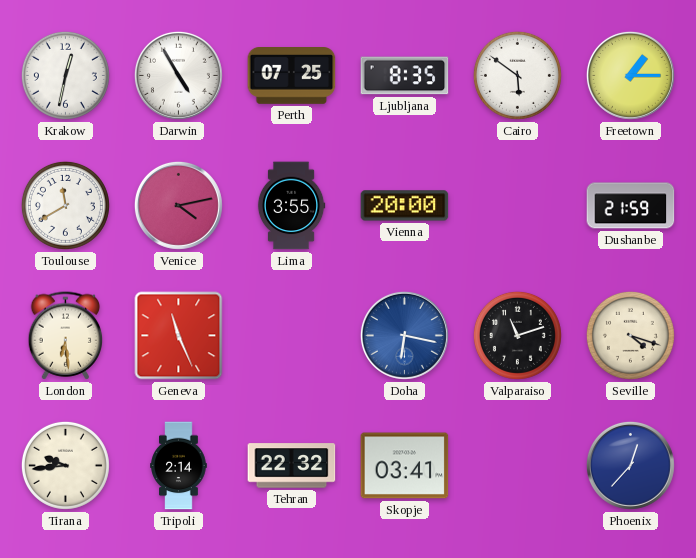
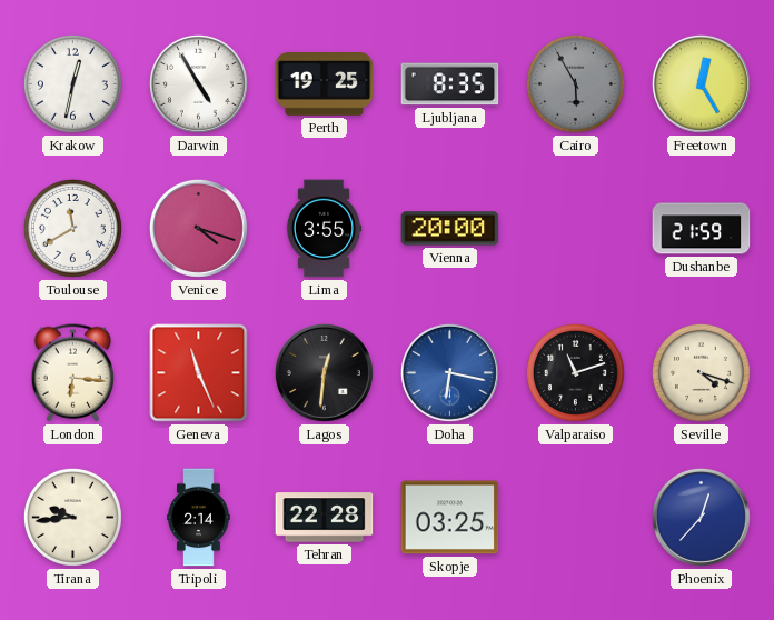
Perth: 07:25 -> 19:25
Cairo: 5:51 -> 5:55
Cairo dial: white -> grey
Freetown: 1:15 -> 12:25
Venice: 4:13 -> 4:18
London: 6:29 -> 6:16
Lagos: none -> 12:31
Tehran: 22:32 -> 22:28
Skopje: 03:41 -> 03:25
